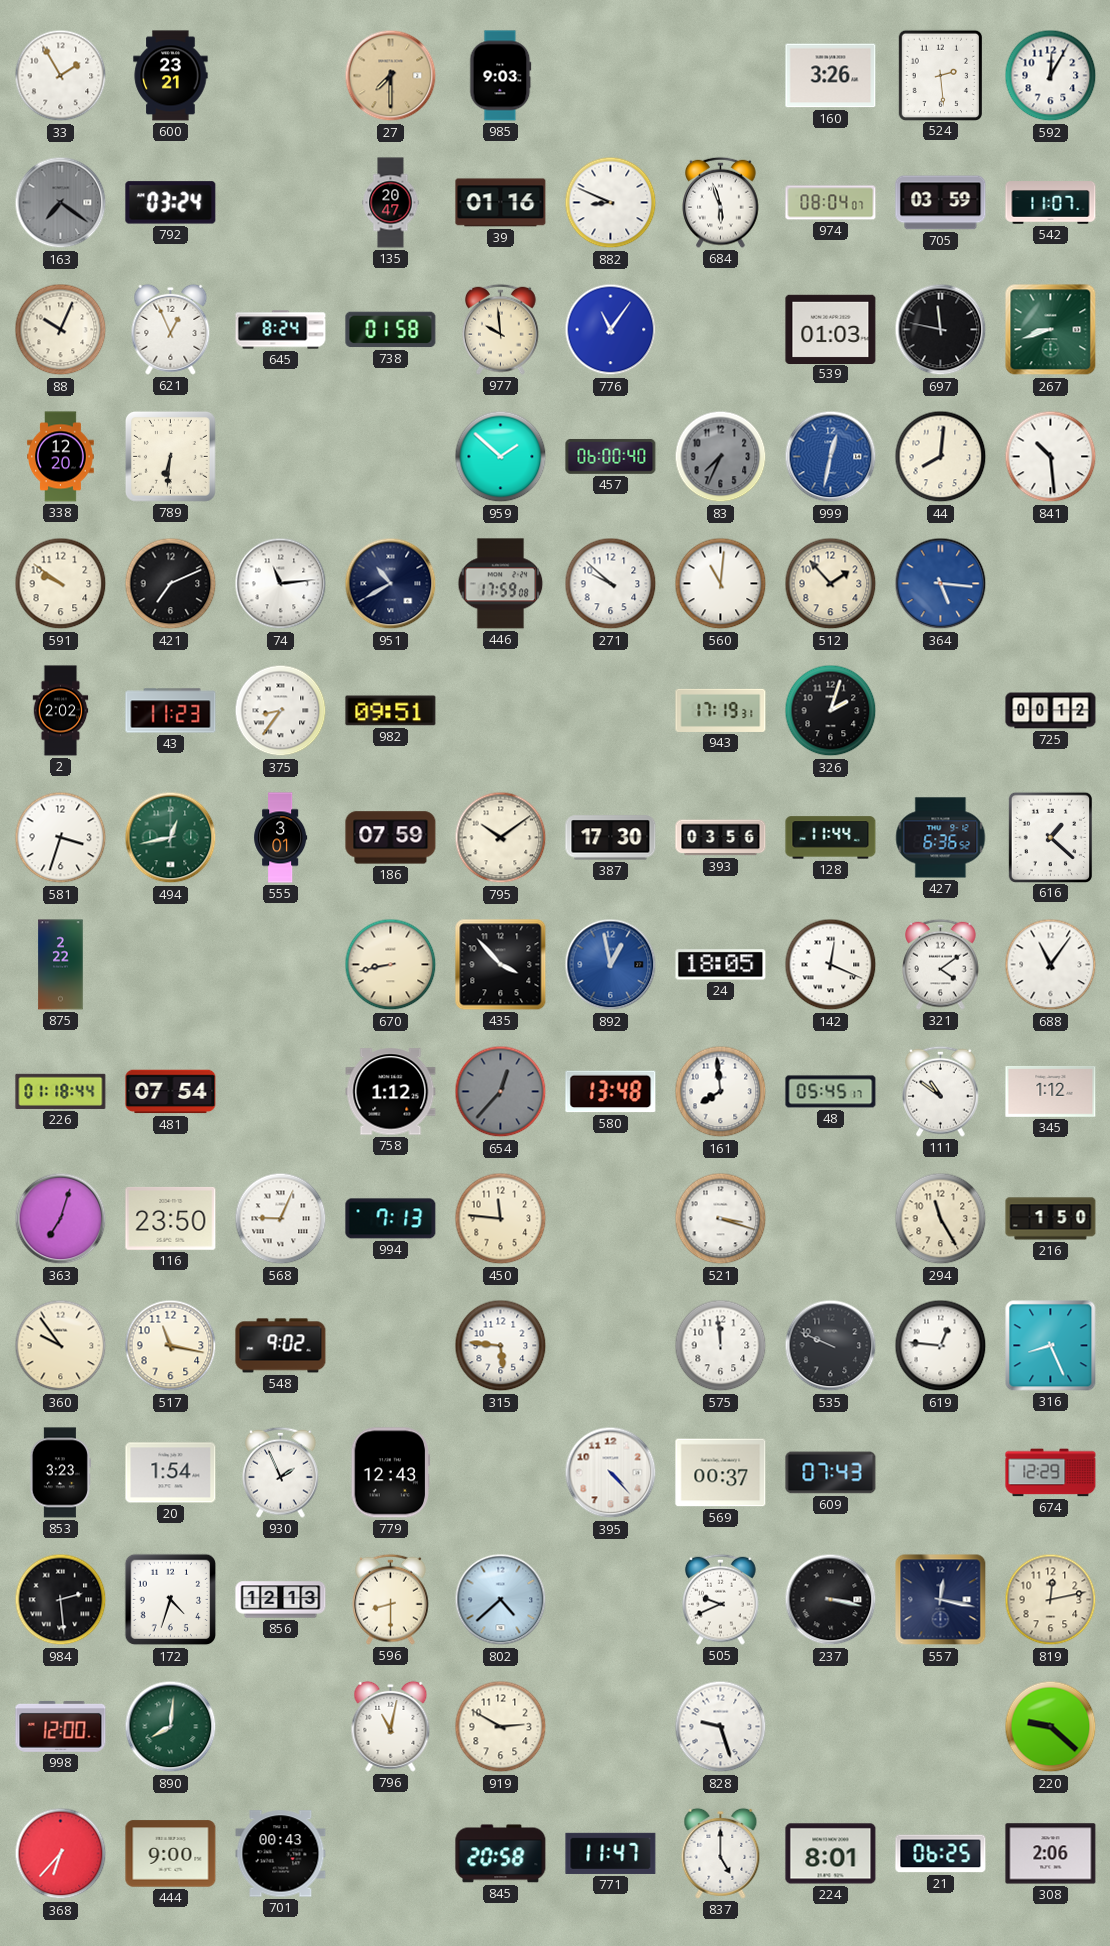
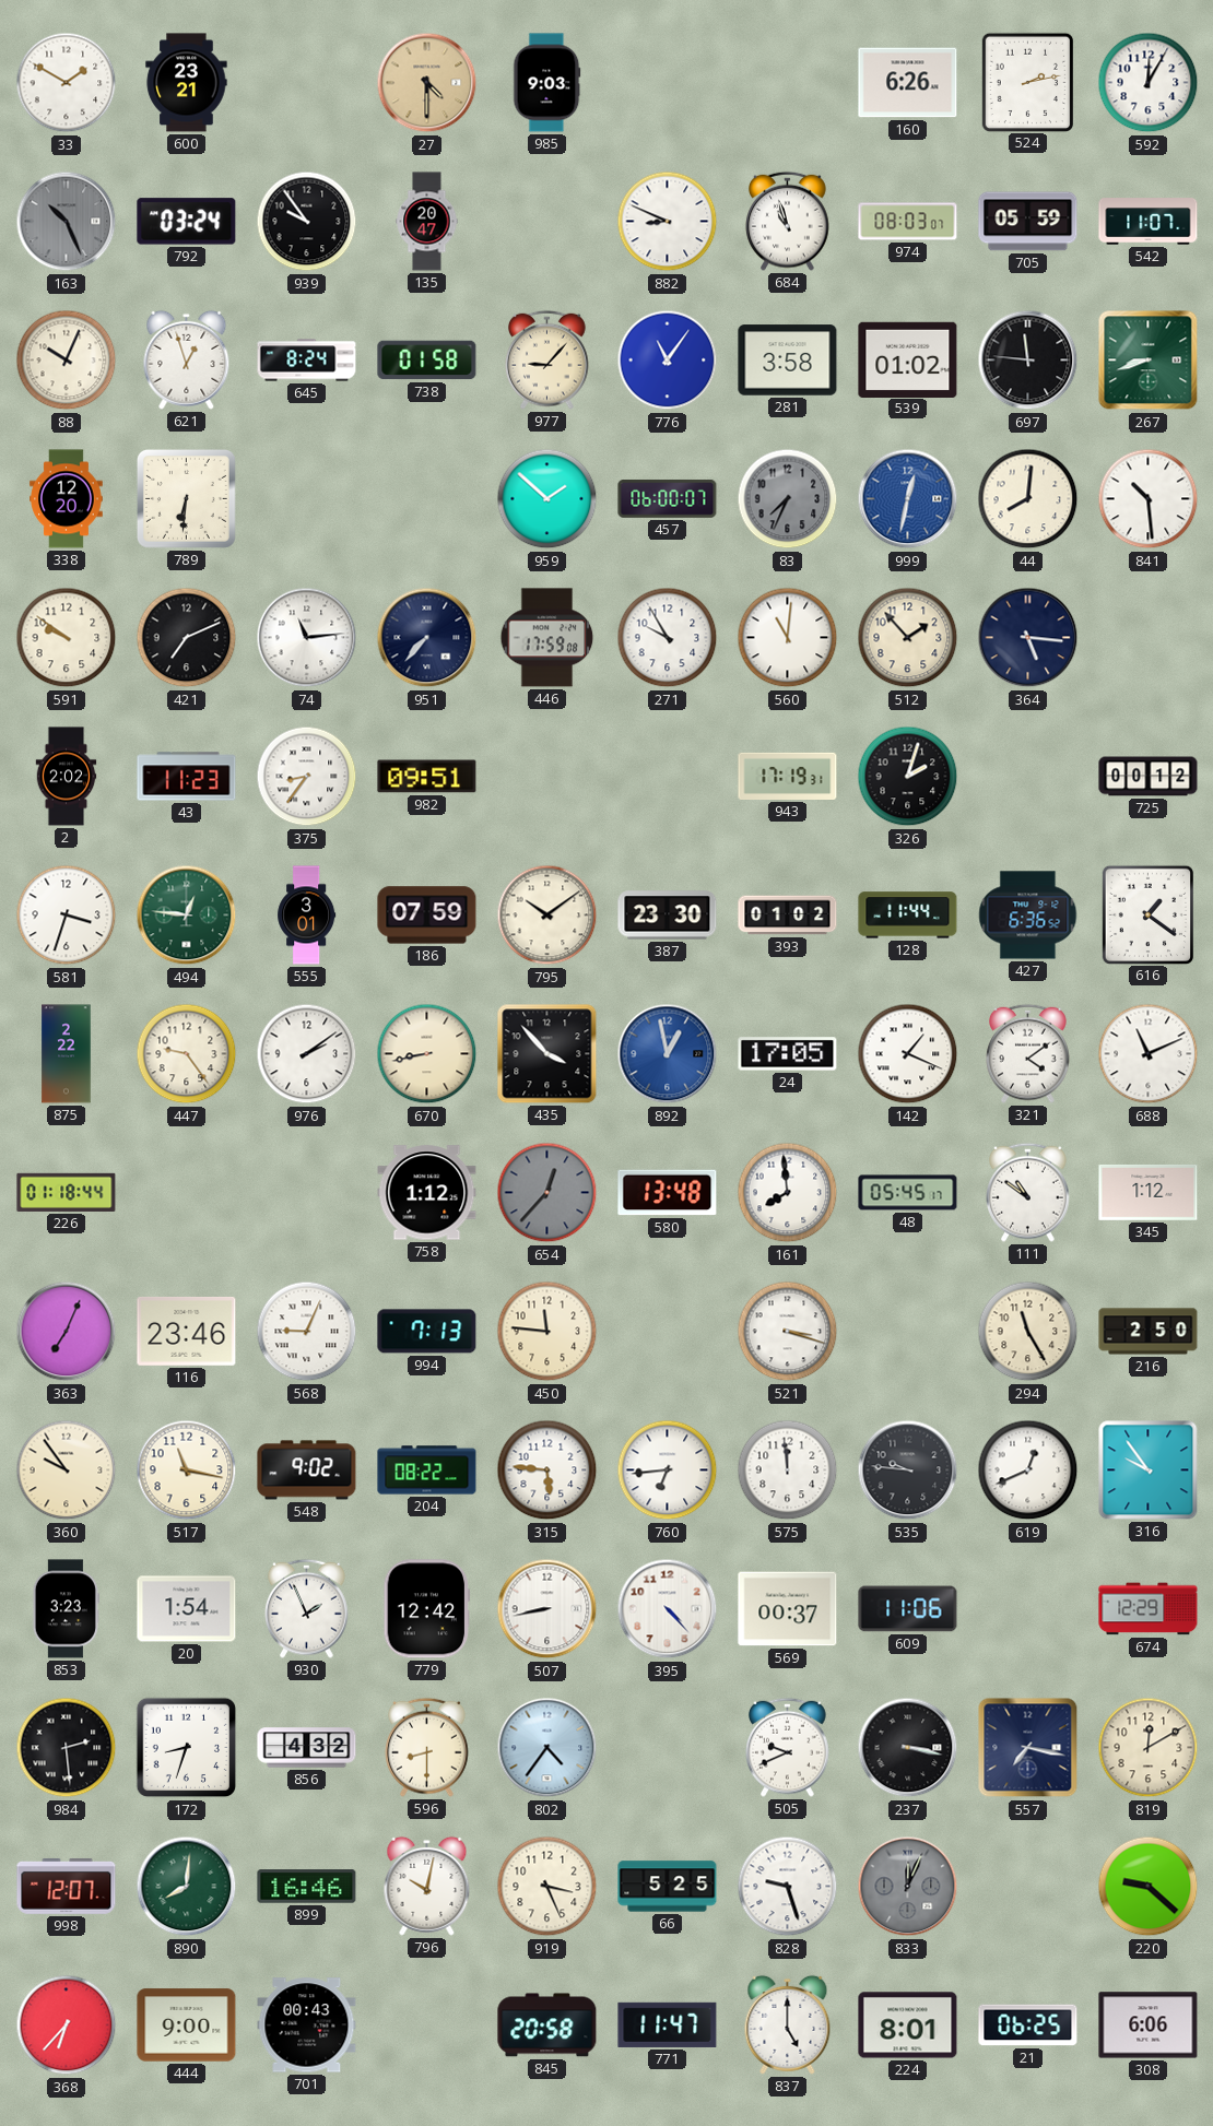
33: 1:55 -> 1:50
27: 7:30 -> 4:30
160: 3:26 -> 6:26
524: 2:29 -> 2:13
163: 7:21 -> 10:26
939: none -> 9:54
39: 01:16 -> none
684: 5:57 -> 10:57
974: 08:04 -> 08:03
705: 03:59 -> 05:59
621: 12:56 -> 12:57
977: 9:59 -> 9:07
281: none -> 3:58
539: 01:03 -> 01:02
697: 11:47 -> 11:46
457: 06:00:40 -> 06:00:07
951: 10:40 -> 7:37
271: 9:52 -> 9:55
364 dial: blue -> navy
494: 12:43 -> 12:46
387: 17:30 -> 23:30
393: 03:56 -> 01:02
616: 1:22 -> 1:21
447: none -> 9:24
976: none -> 2:09
24: 18:05 -> 17:05
142: 12:19 -> 1:19
688: 11:06 -> 11:11
481: 07:54 -> none
363: 7:03 -> 7:04
116: 23:50 -> 23:46
216: 1:50 -> 2:50
204: none -> 08:22
760: none -> 6:44
535: 9:49 -> 9:46
619: 12:46 -> 12:41
316: 8:26 -> 9:54
779: 12:43 -> 12:42
507: none -> 8:43
609: 07:43 -> 11:06
172: 4:33 -> 8:33
856: 12:13 -> 4:32
802: 4:38 -> 4:36
557: 12:17 -> 7:17
819: 12:13 -> 12:10
998: 12:00 -> 12:07
899: none -> 16:46
796: 11:02 -> 10:02
919: 2:50 -> 3:26
66: none -> 5:25
833: none -> 12:04
308: 2:06 -> 6:06
